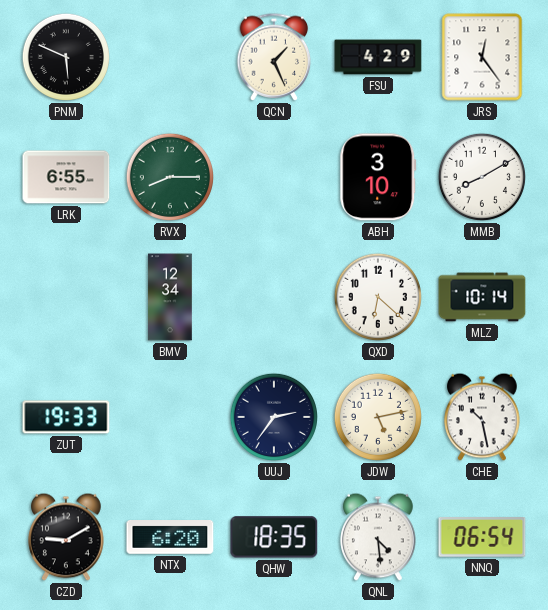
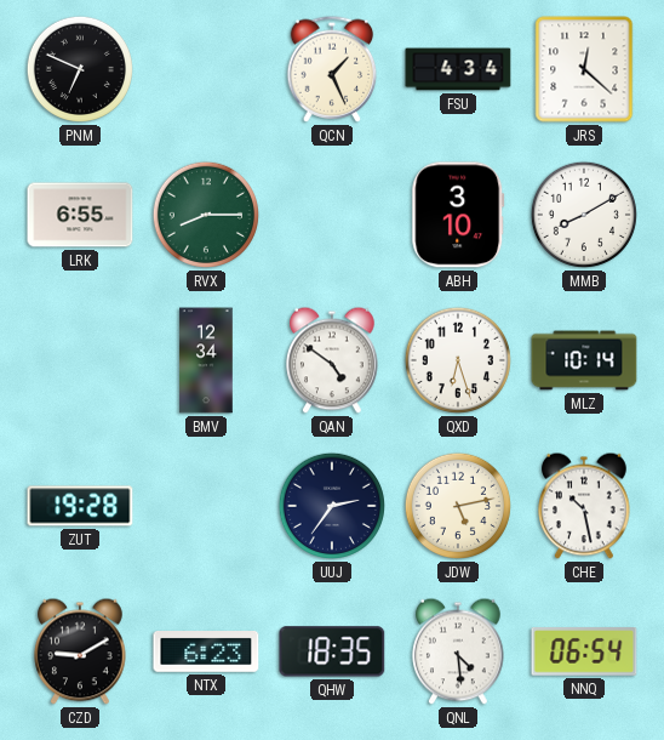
PNM: 5:49 -> 6:49
FSU: 4:29 -> 4:34
JRS: 12:24 -> 12:22
QAN: none -> 4:51
QXD: 6:22 -> 6:27
ZUT: 19:33 -> 19:28
NTX: 6:20 -> 6:23
